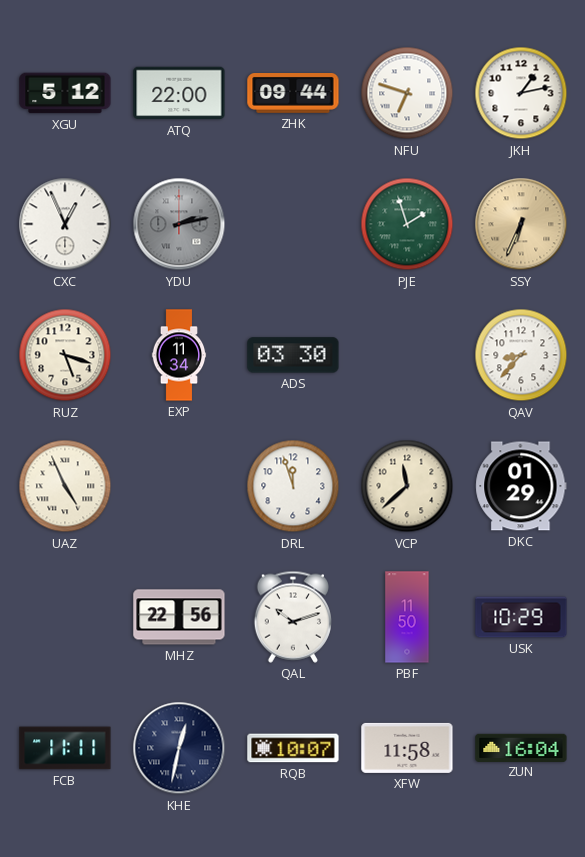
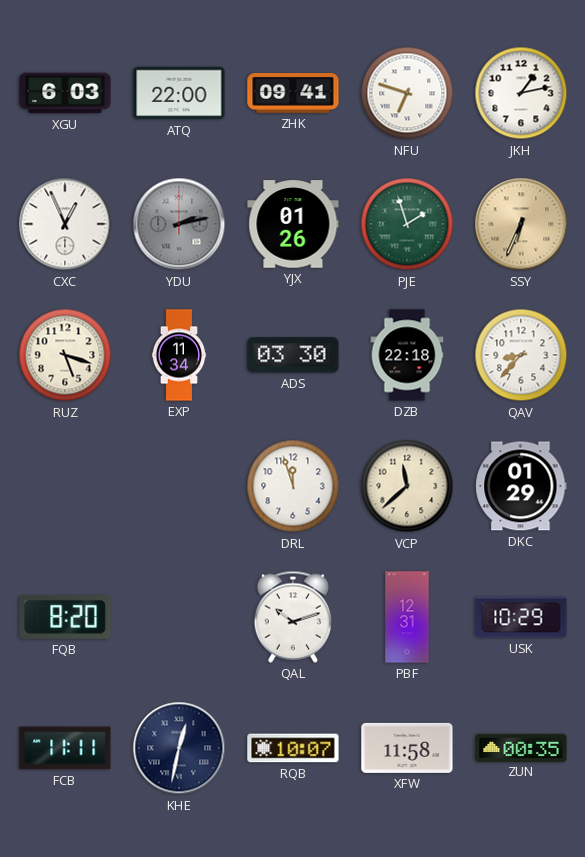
XGU: 5:12 -> 6:03
ZHK: 09:44 -> 09:41
YJX: none -> 01:26
DZB: none -> 22:18
UAZ: 4:56 -> none
FQB: none -> 8:20
MHZ: 22:56 -> none
PBF: 11:50 -> 12:31
ZUN: 16:04 -> 00:35
